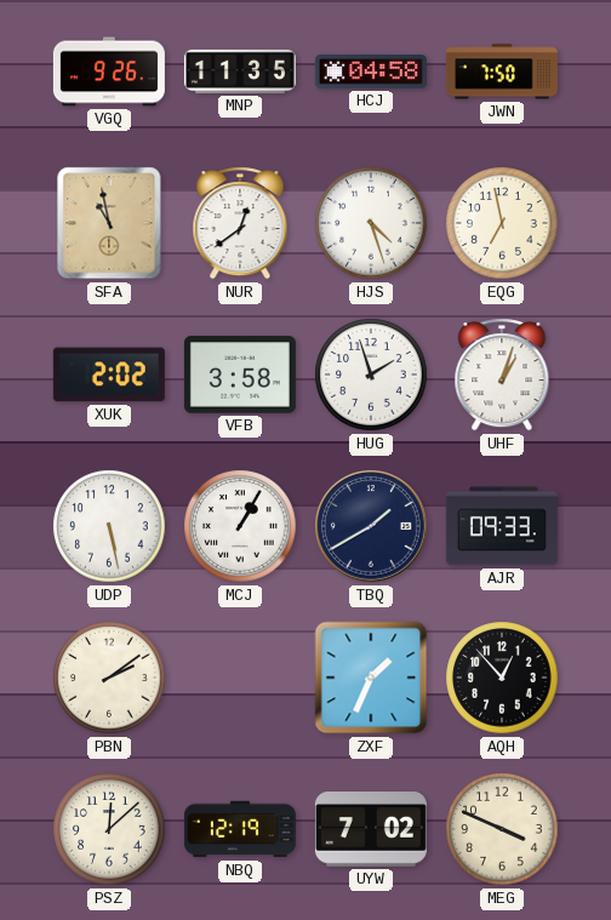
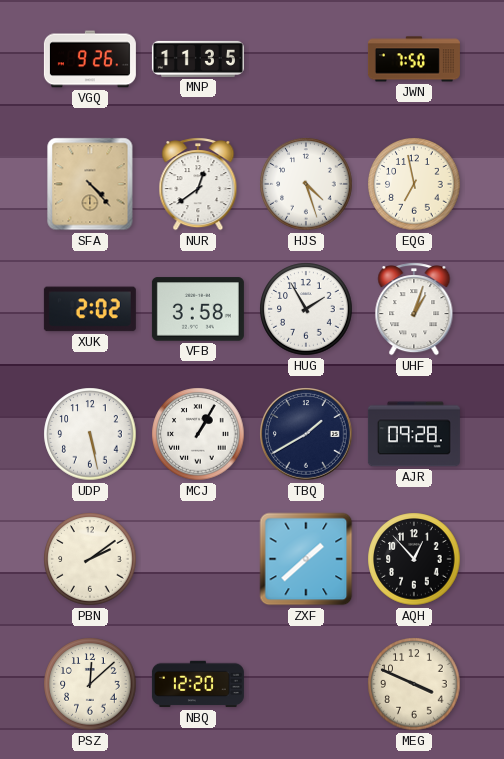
HCJ: 04:58 -> none
SFA: 10:58 -> 4:23
HUG: 1:57 -> 1:55
AJR: 09:33 -> 09:28
ZXF: 1:34 -> 1:38
NBQ: 12:19 -> 12:20
UYW: 7:02 -> none
